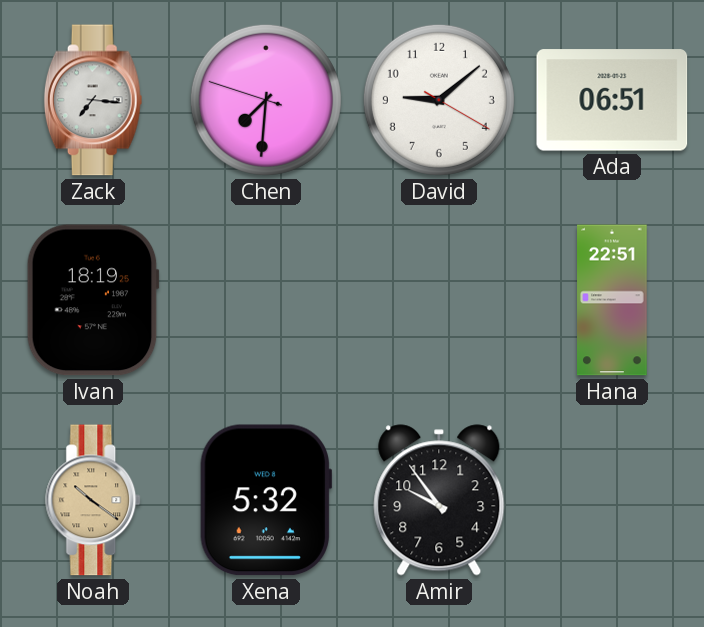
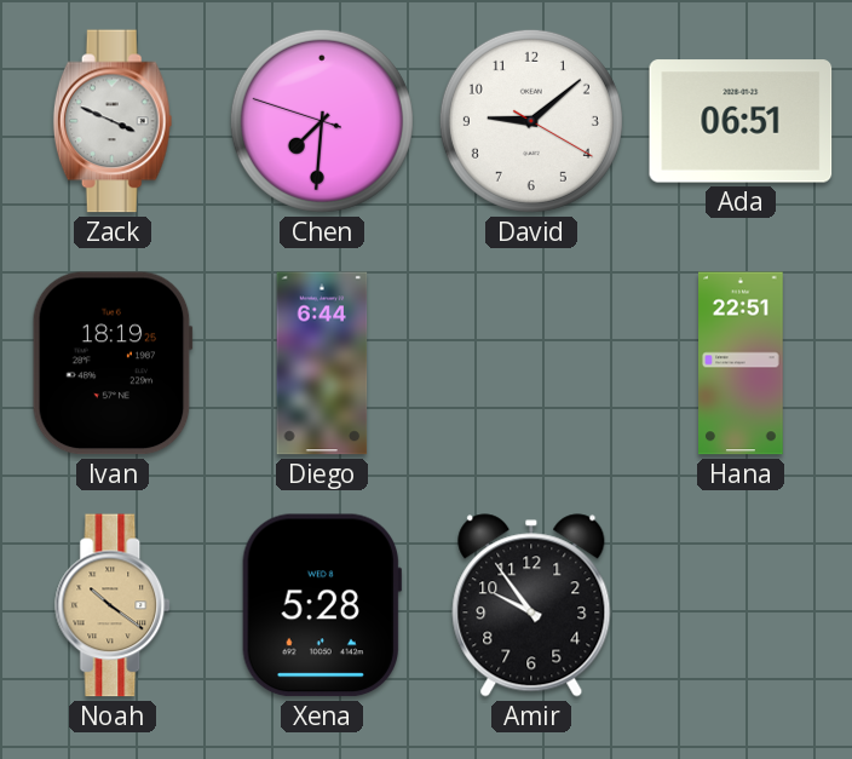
Zack: 7:16 -> 3:49
Diego: none -> 6:44
Xena: 5:32 -> 5:28
